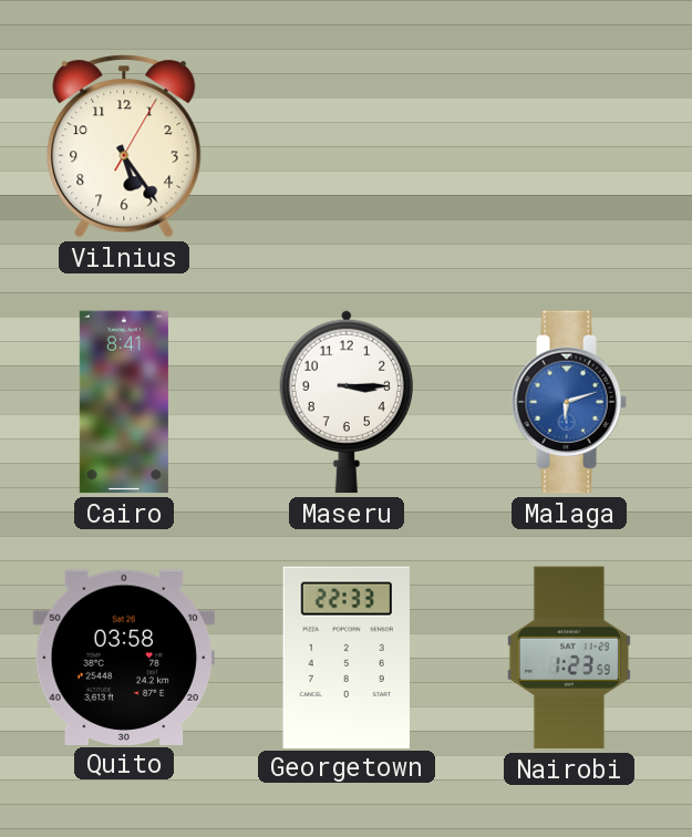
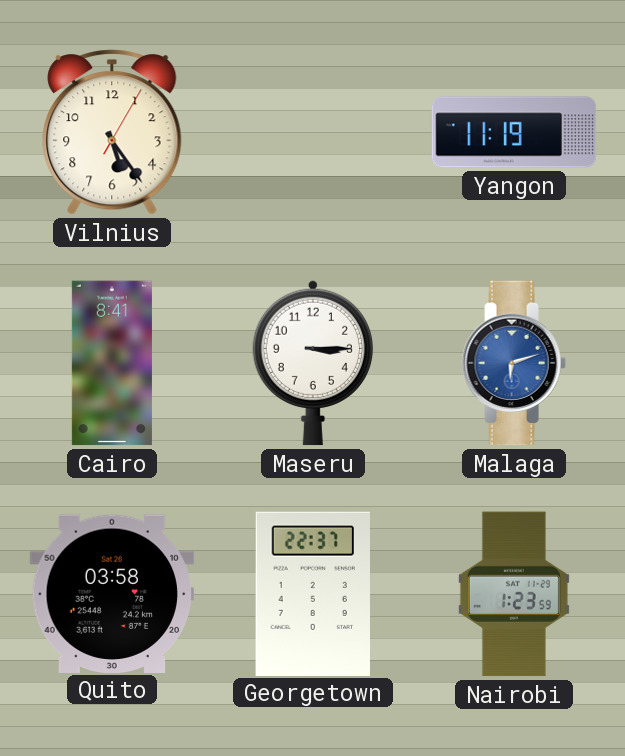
Yangon: none -> 11:19
Georgetown: 22:33 -> 22:37
